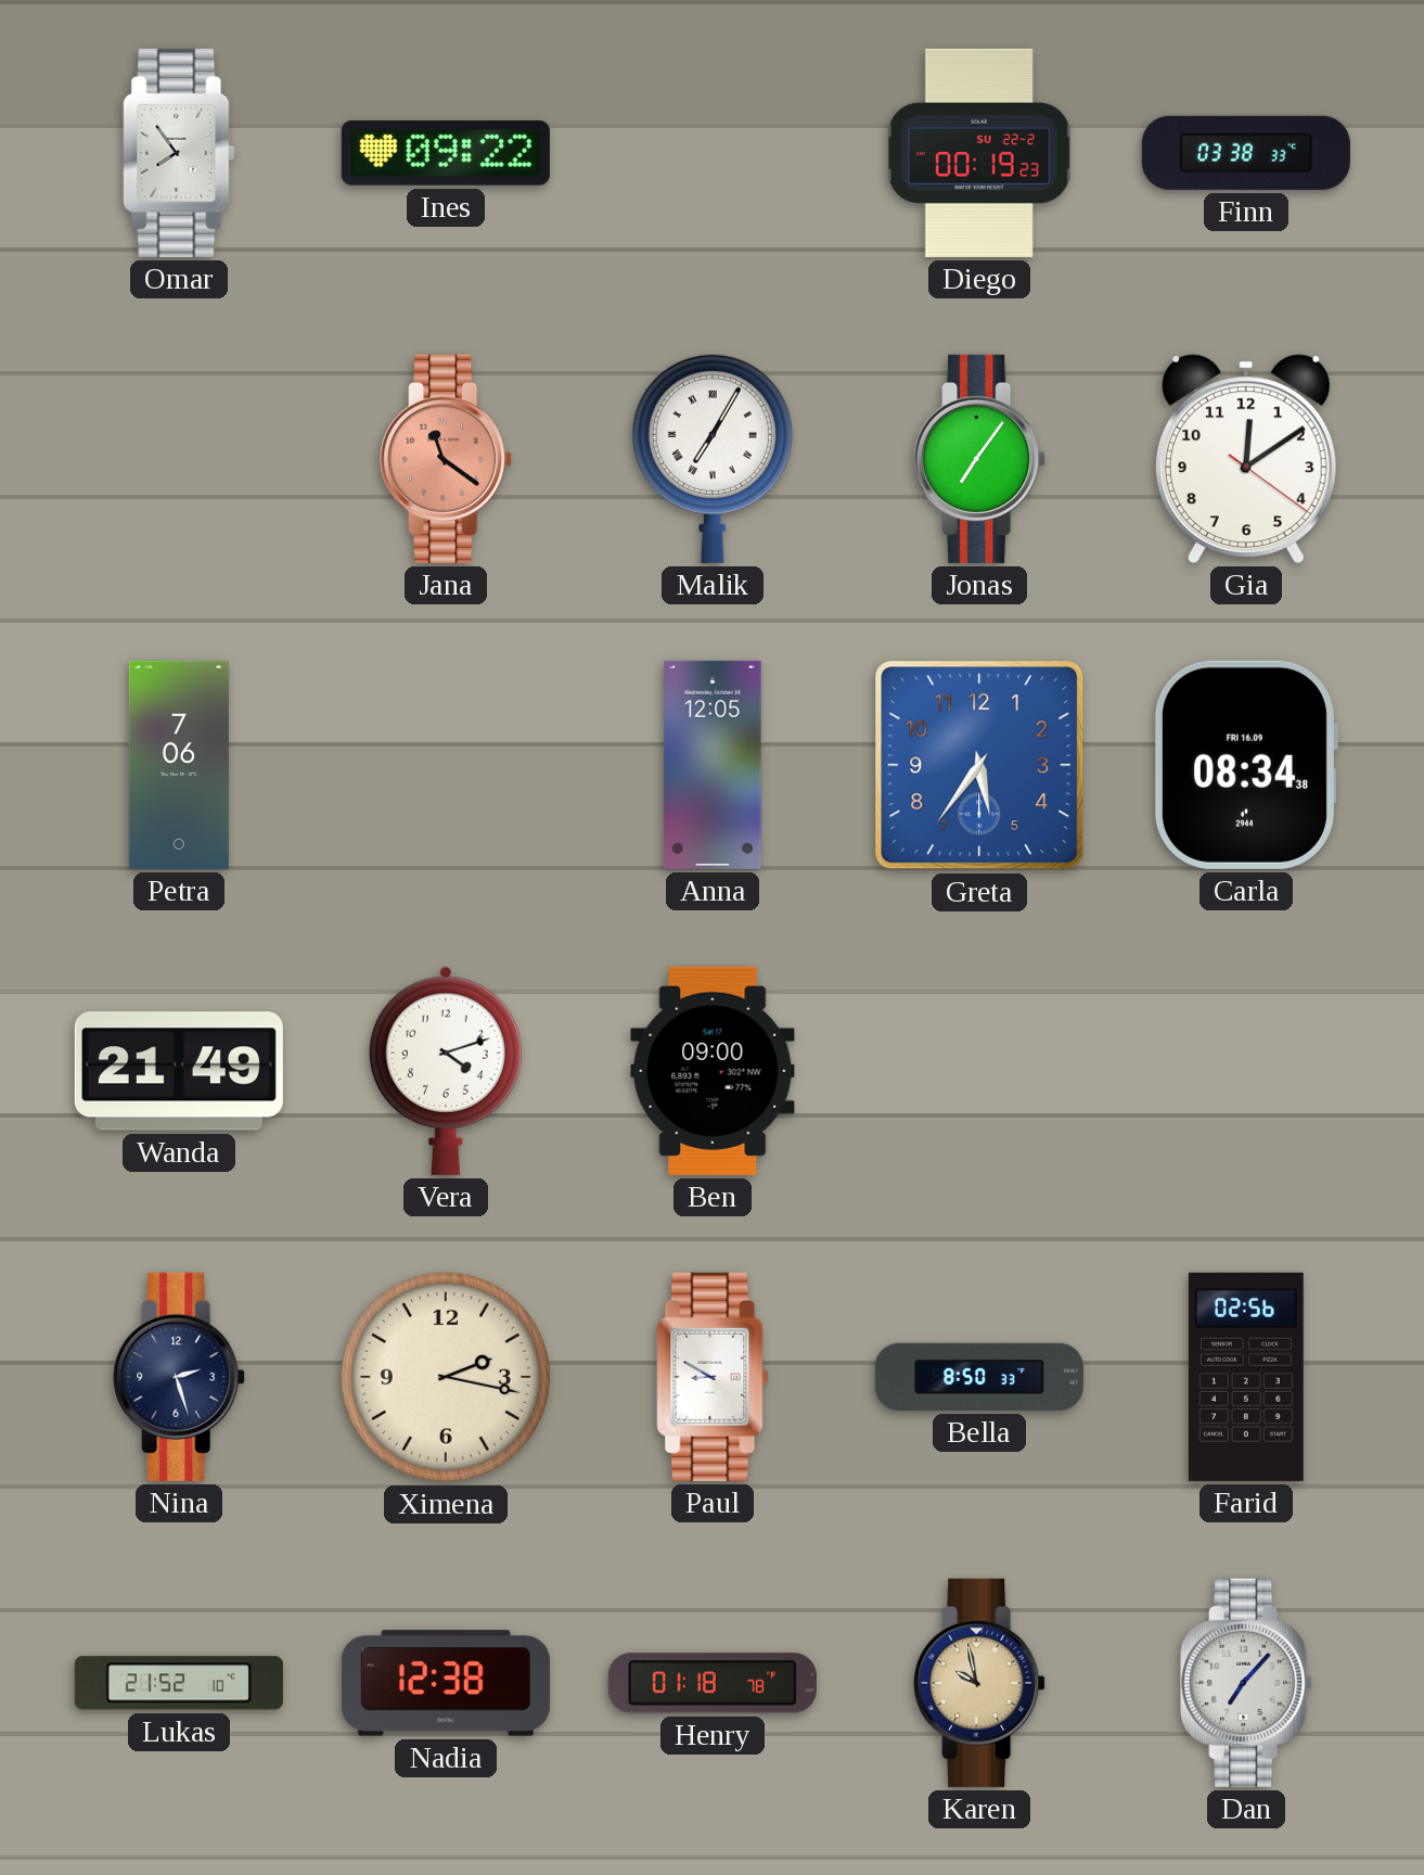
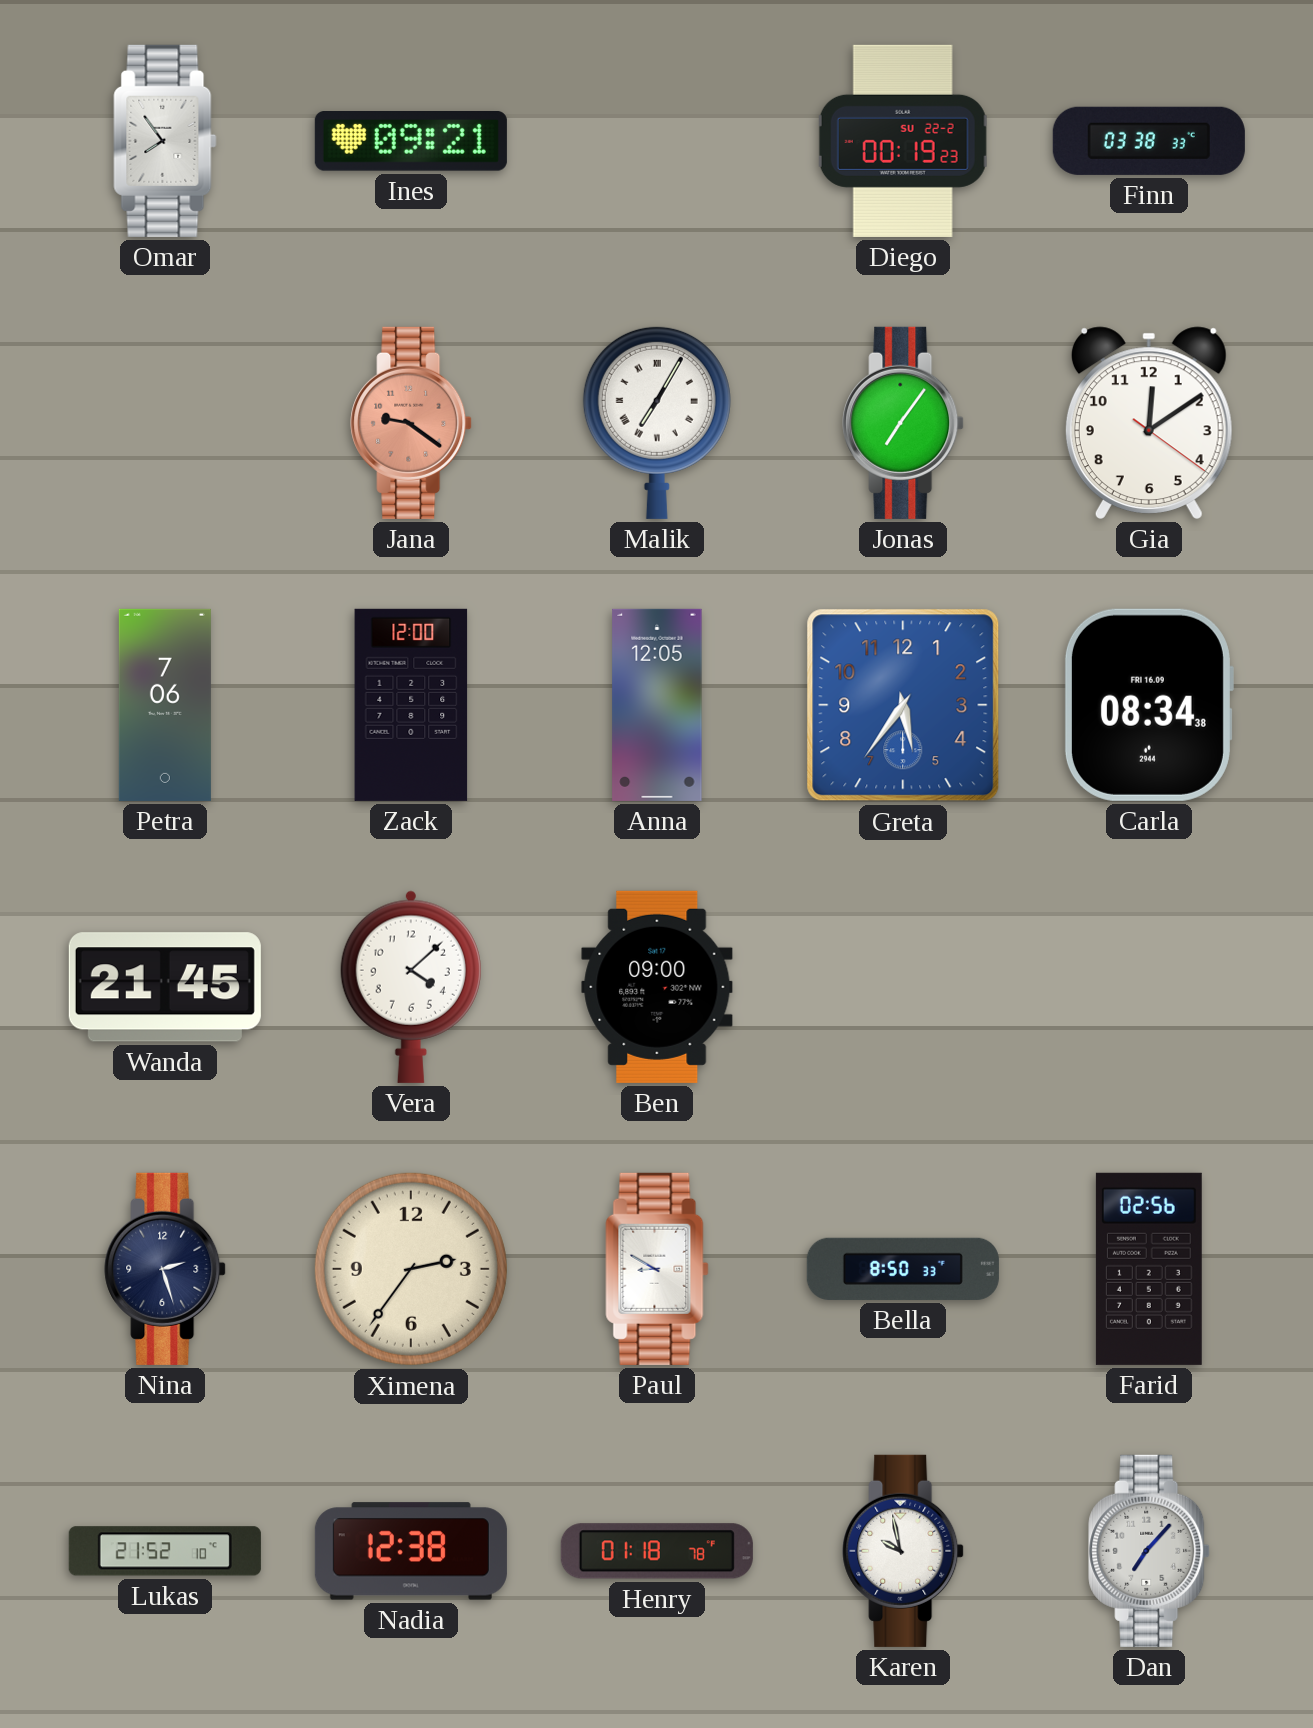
Ines: 09:22 -> 09:21
Jana: 11:21 -> 9:21
Zack: none -> 12:00
Wanda: 21:49 -> 21:45
Vera: 4:12 -> 4:08
Ximena: 2:17 -> 2:36
Karen dial: champagne -> white
